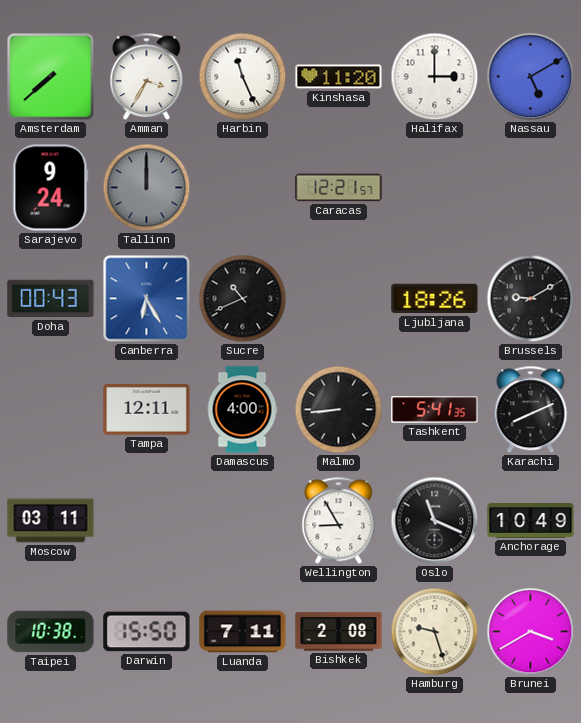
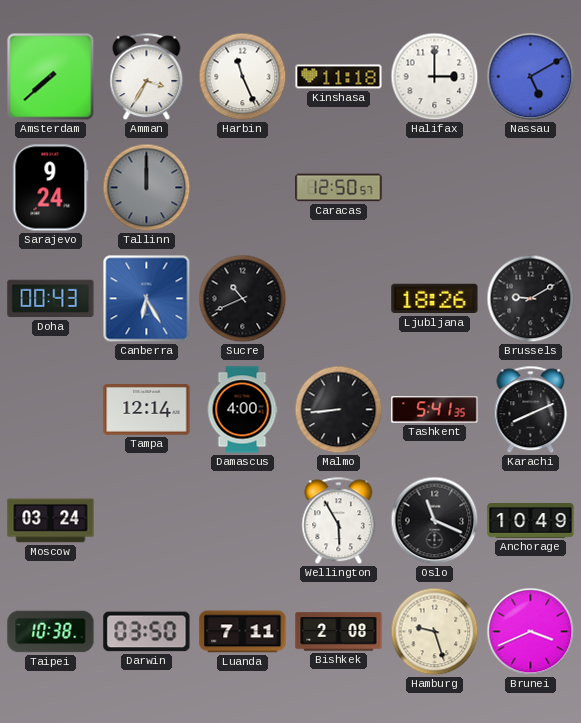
Kinshasa: 11:20 -> 11:18
Caracas: 12:21 -> 12:50
Tampa: 12:11 -> 12:14
Moscow: 03:11 -> 03:24
Wellington: 8:55 -> 5:55
Darwin: 15:50 -> 03:50
Brunei: 3:40 -> 3:41
